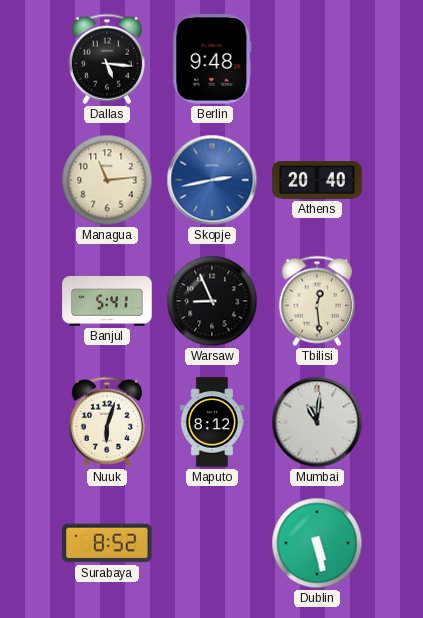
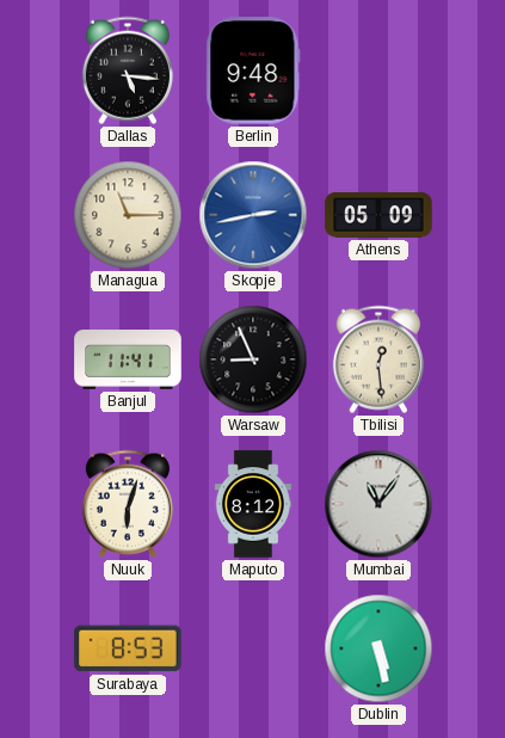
Managua: 11:14 -> 11:15
Athens: 20:40 -> 05:09
Banjul: 5:41 -> 11:41
Mumbai: 11:01 -> 11:06
Surabaya: 8:52 -> 8:53
